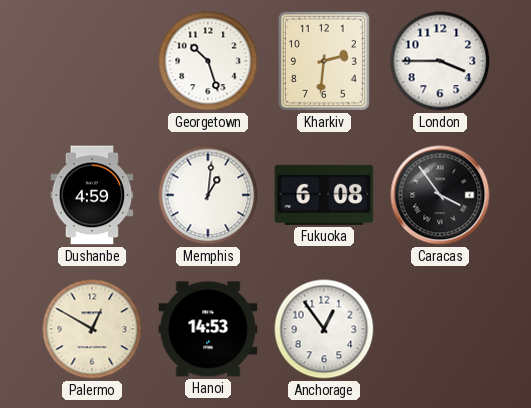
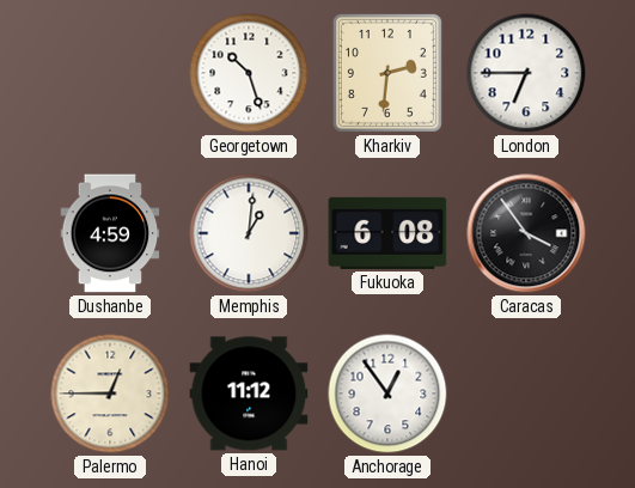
London: 3:45 -> 6:45
Palermo: 12:50 -> 12:45
Hanoi: 14:53 -> 11:12
